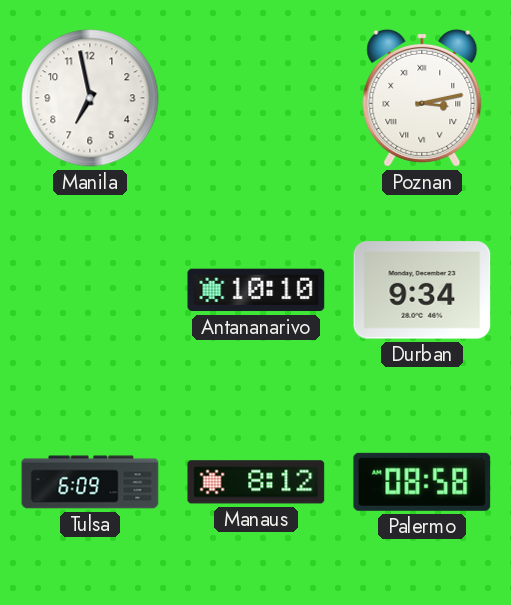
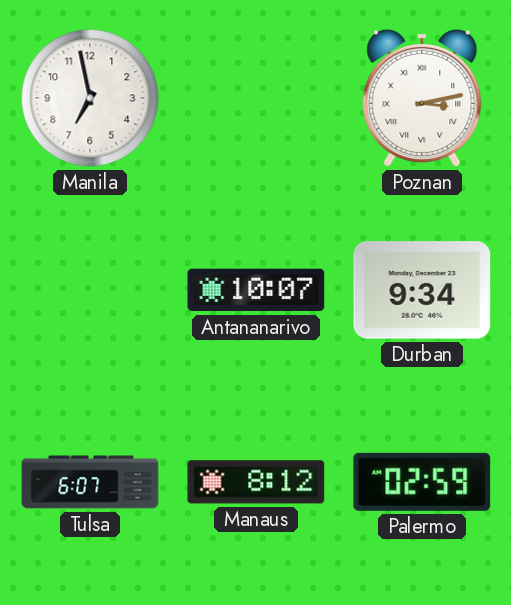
Antananarivo: 10:10 -> 10:07
Tulsa: 6:09 -> 6:07
Palermo: 08:58 -> 02:59
